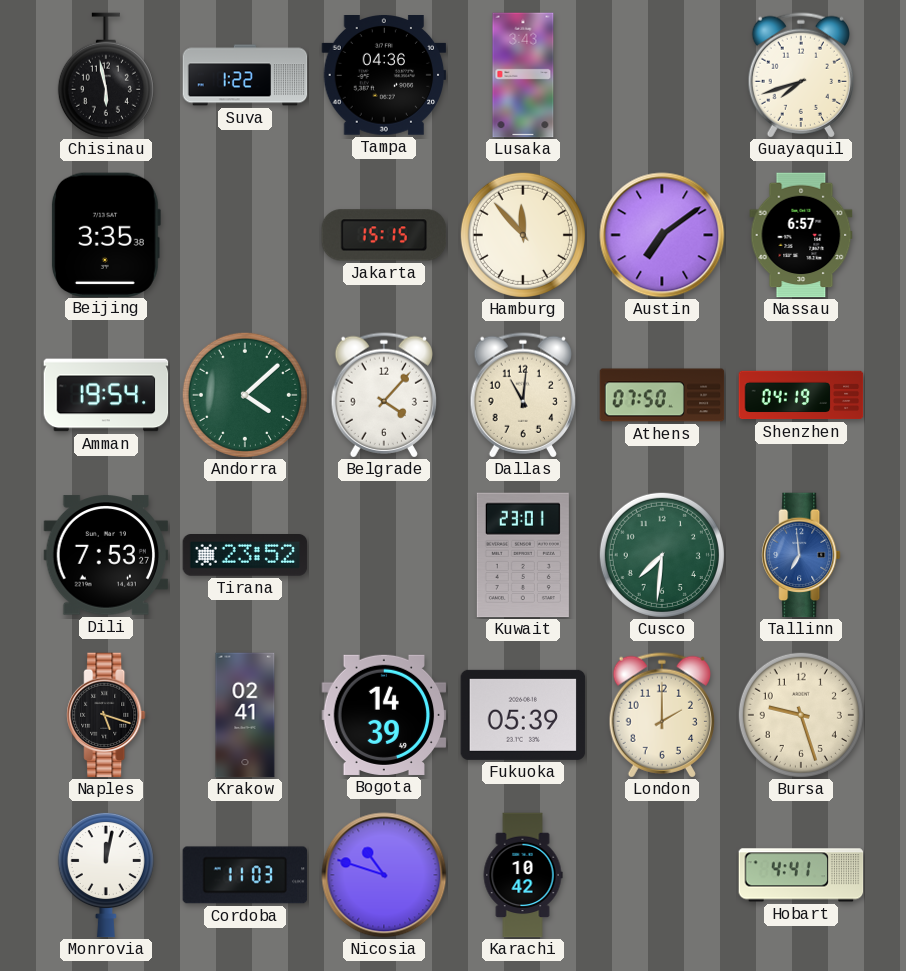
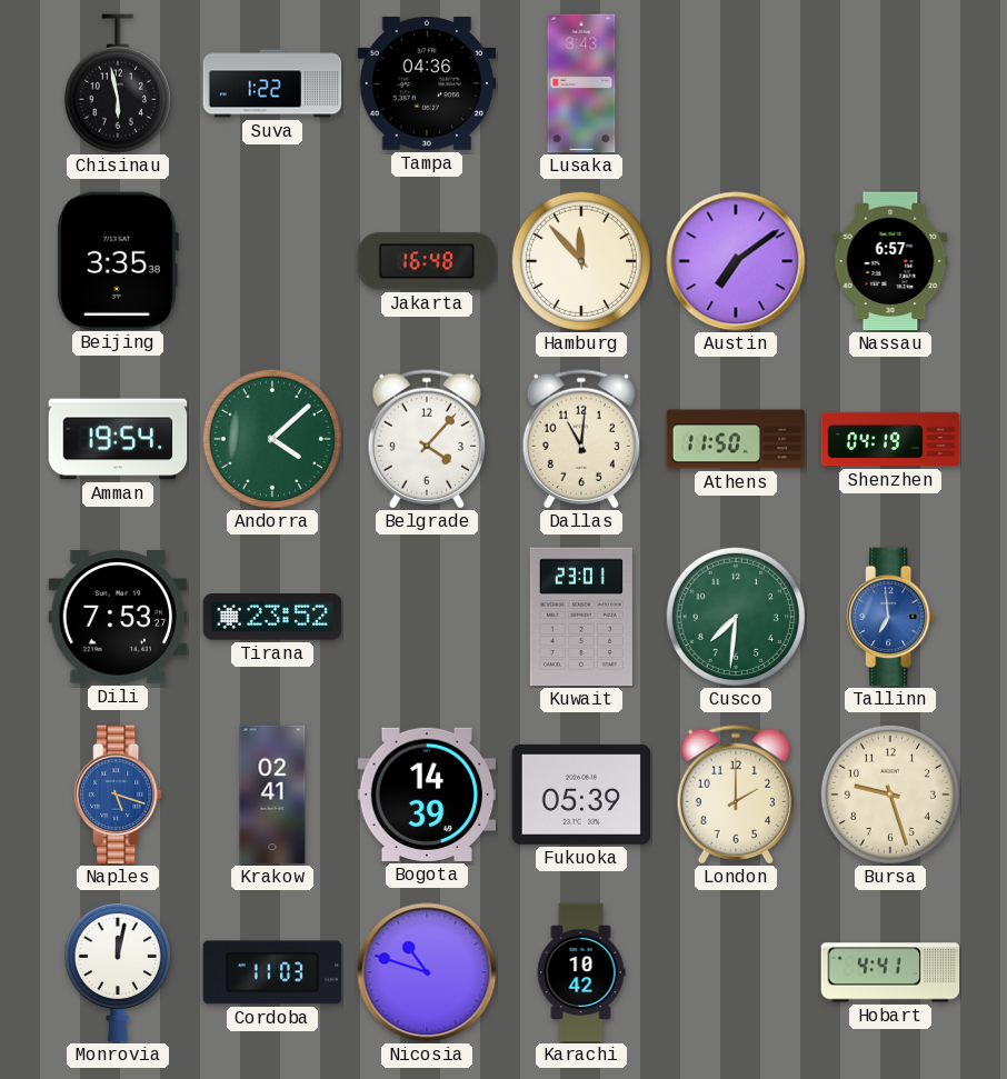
Guayaquil: 7:42 -> none
Jakarta: 15:15 -> 16:48
Athens: 07:50 -> 11:50
Naples dial: black -> blue
